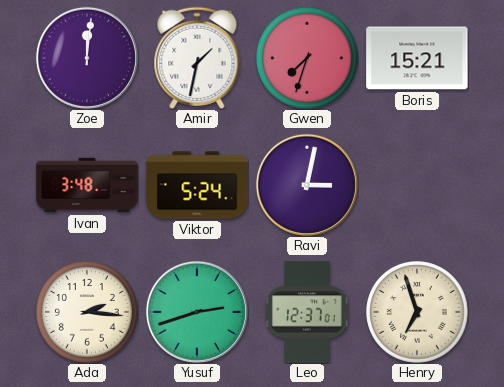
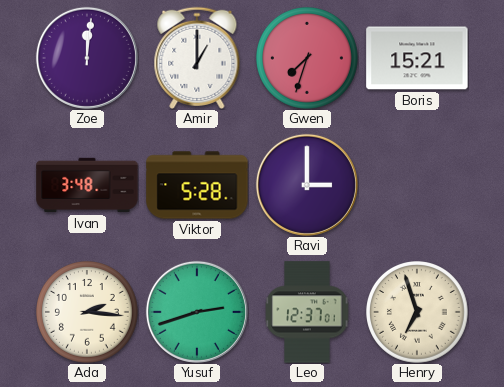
Amir: 1:32 -> 1:00
Viktor: 5:24 -> 5:28
Ravi: 3:02 -> 3:00
